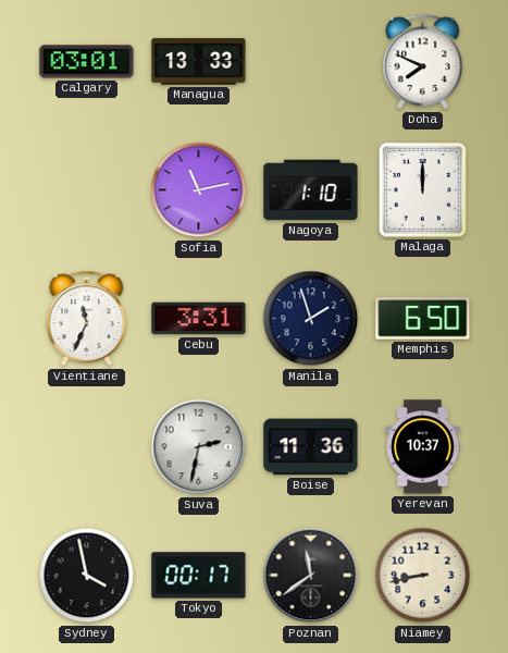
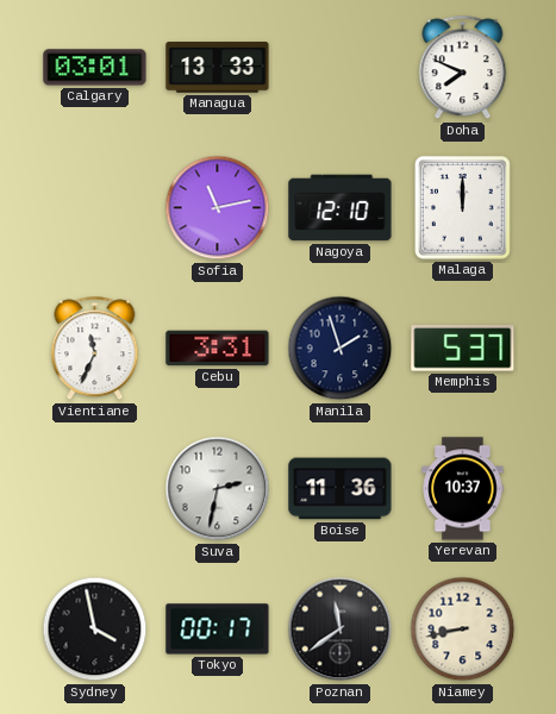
Nagoya: 1:10 -> 12:10
Memphis: 6:50 -> 5:37
